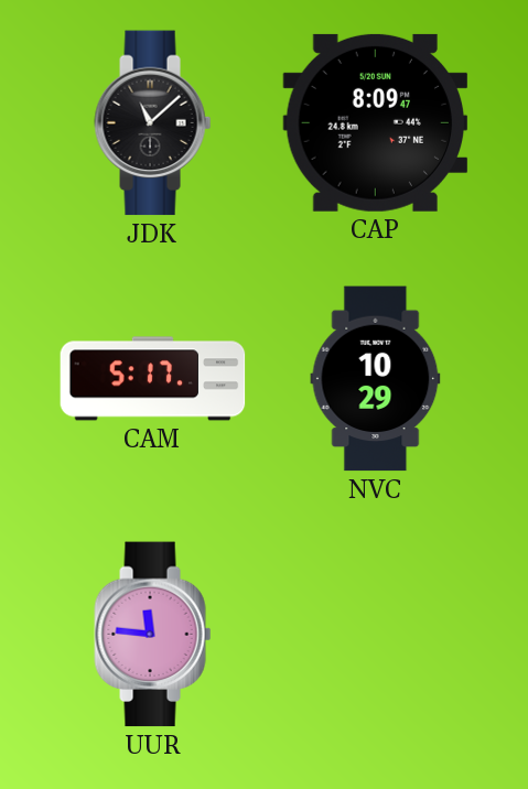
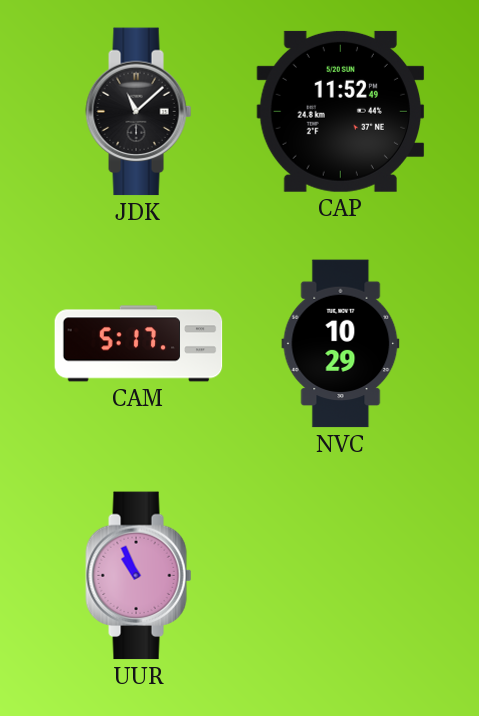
CAP: 8:09 -> 11:52
UUR: 11:46 -> 10:56
